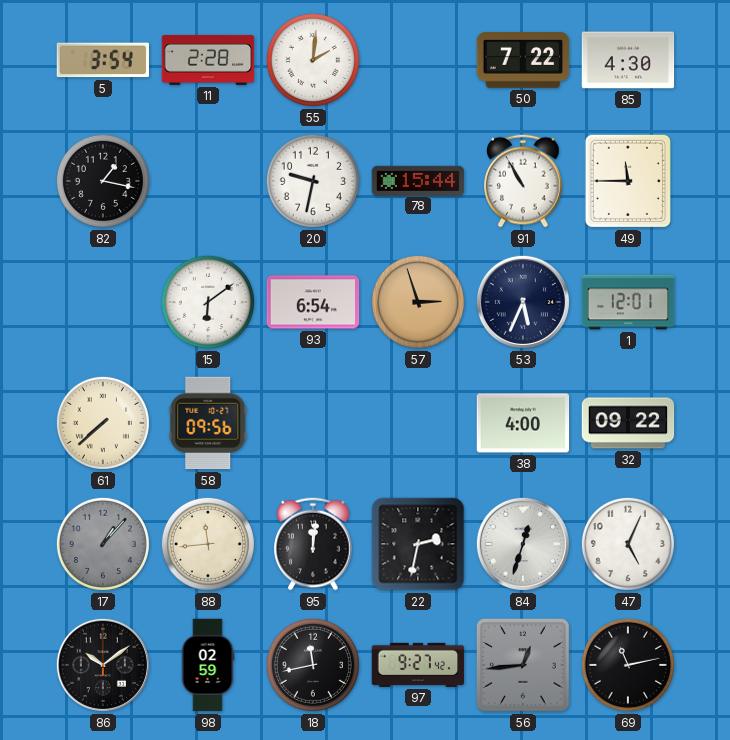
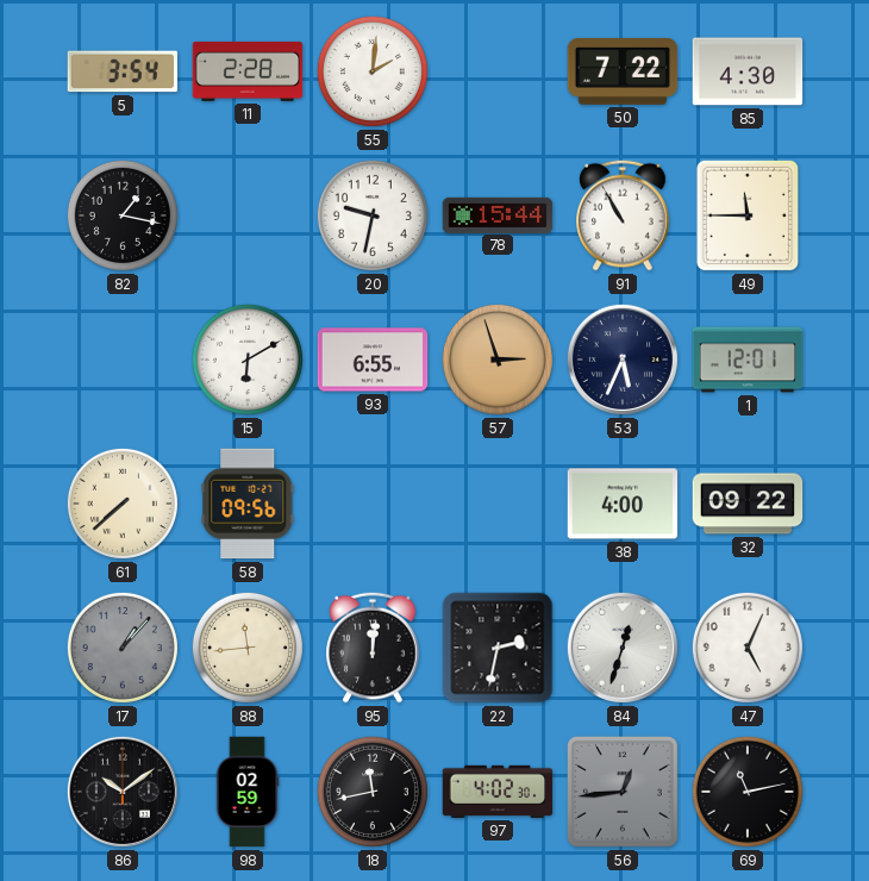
15: 6:09 -> 6:10
93: 6:54 -> 6:55
97: 9:27 -> 4:02
